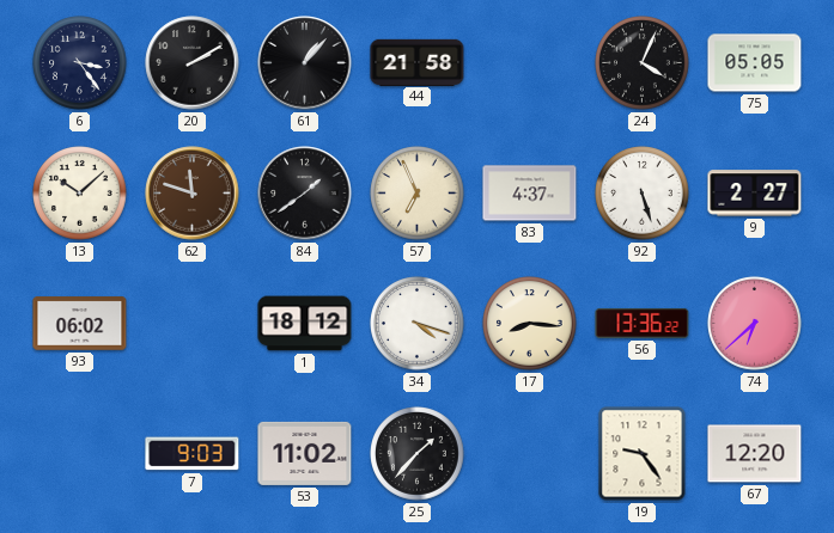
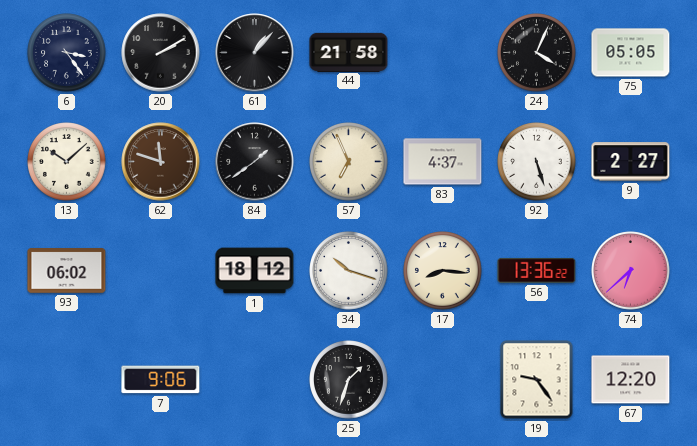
34: 4:18 -> 10:18
7: 9:03 -> 9:06
53: 11:02 -> none
25: 1:37 -> 1:33
